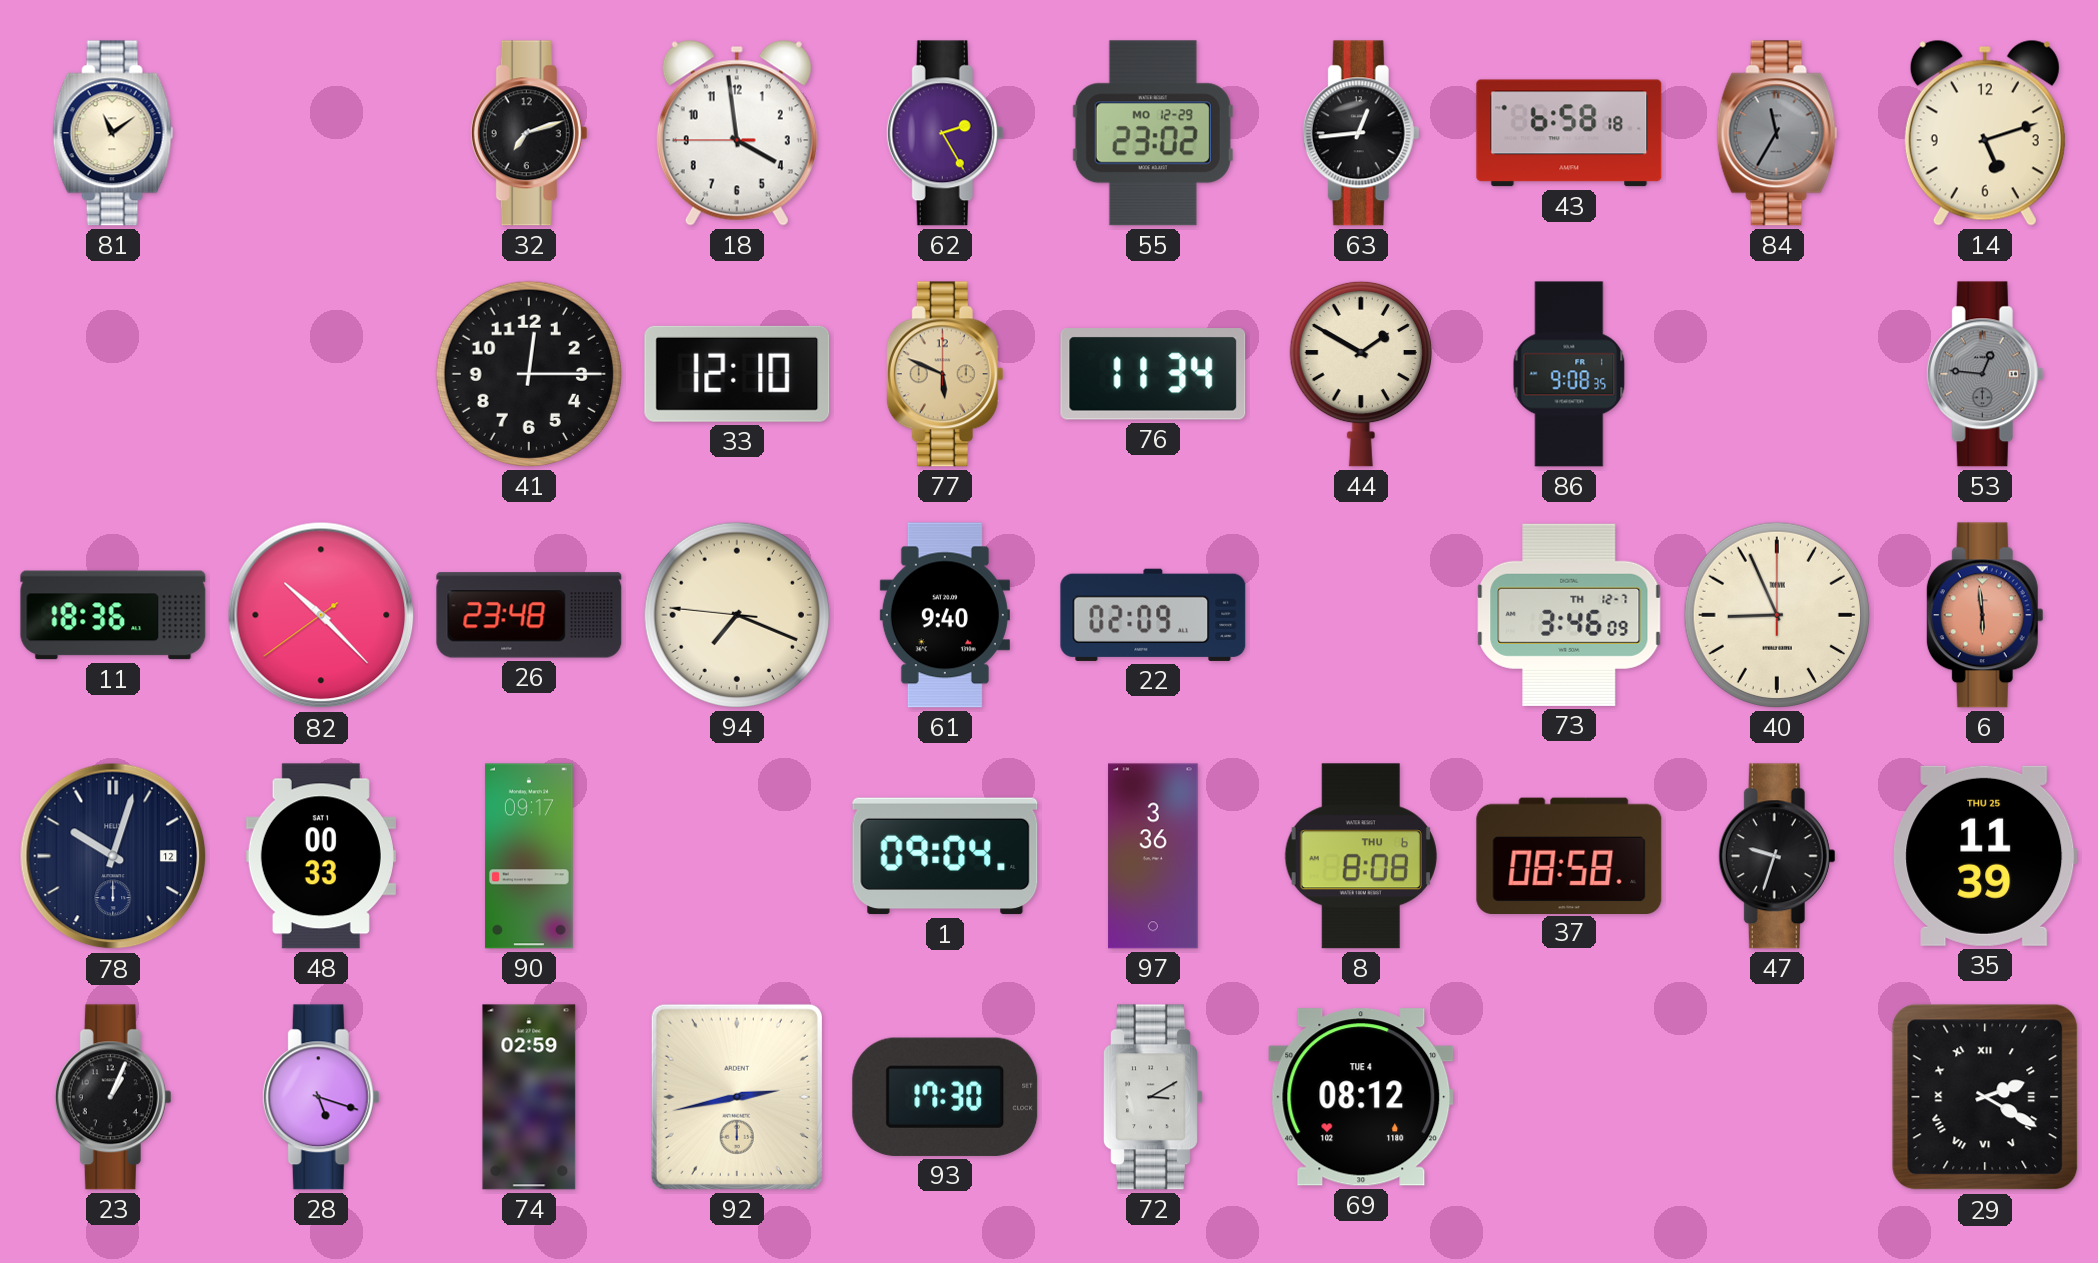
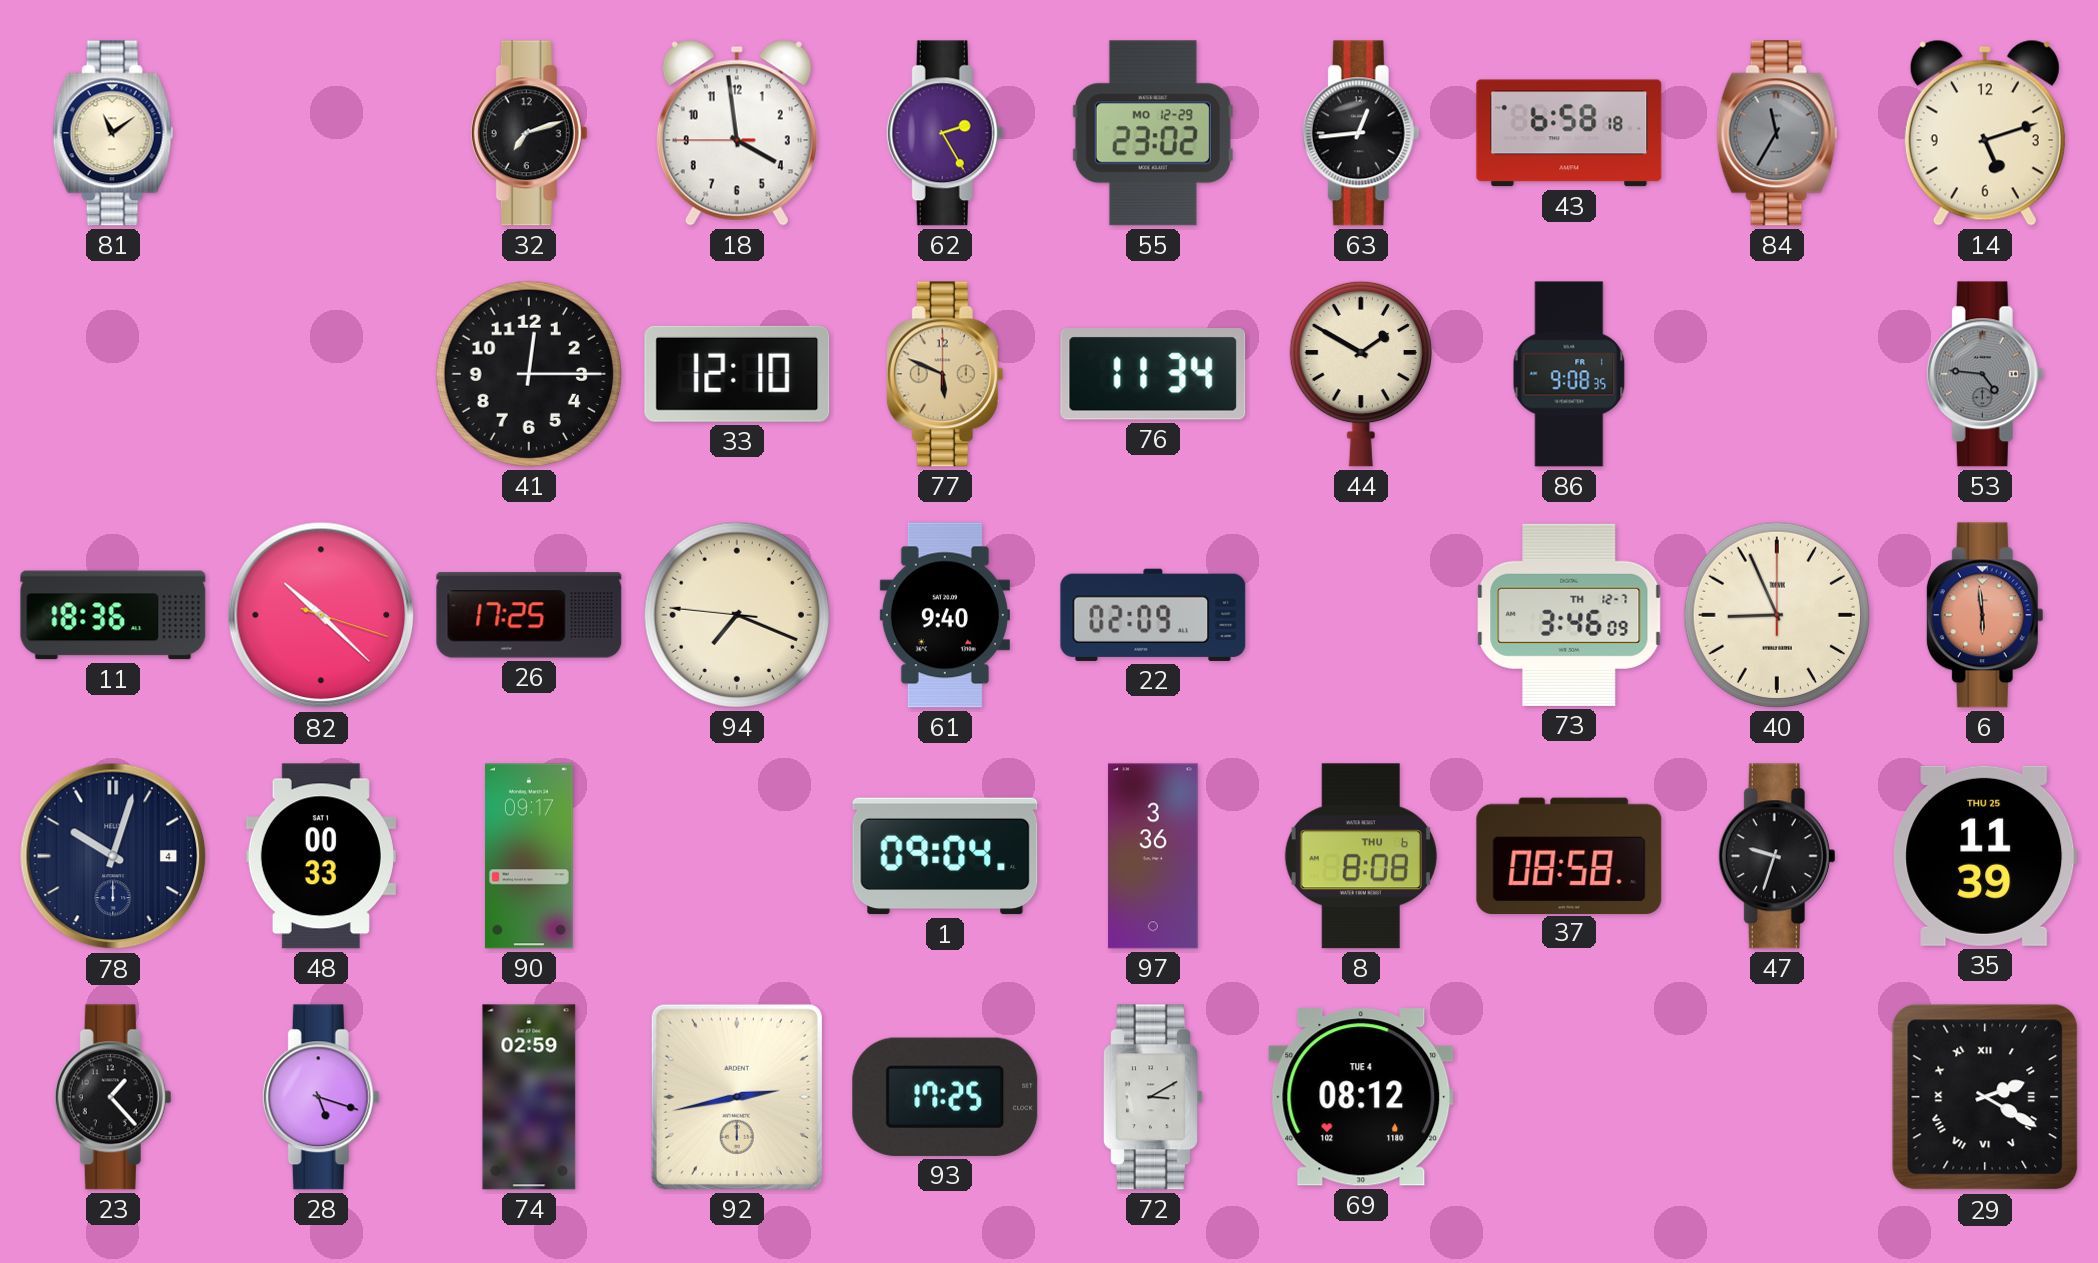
53: 12:46 -> 4:46
82: 10:22:39 -> 10:22:18
26: 23:48 -> 17:25
78 date: 12 -> 4
23: 1:04 -> 1:23
93: 17:30 -> 17:25
